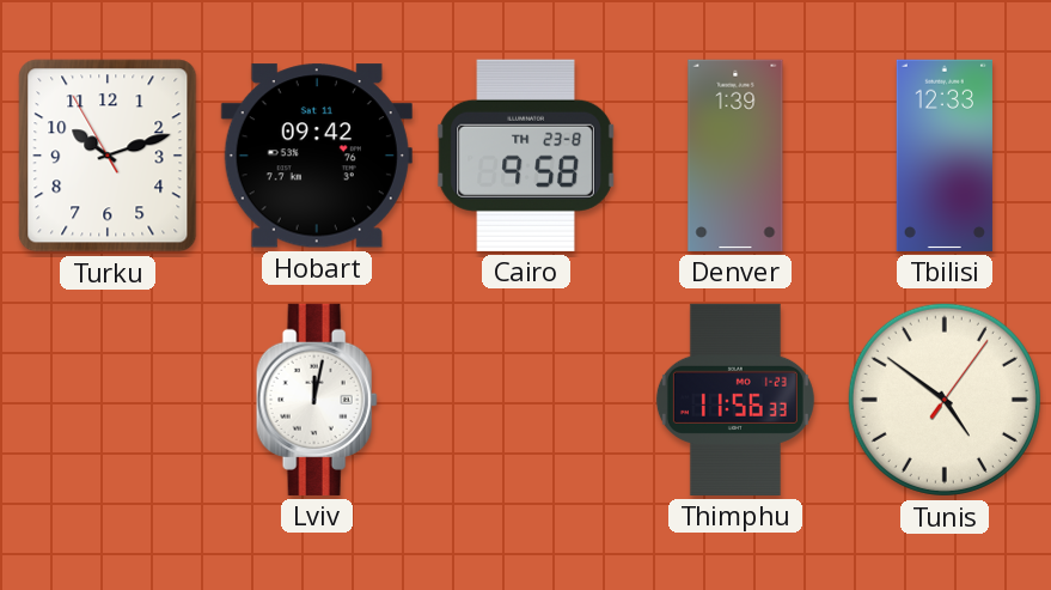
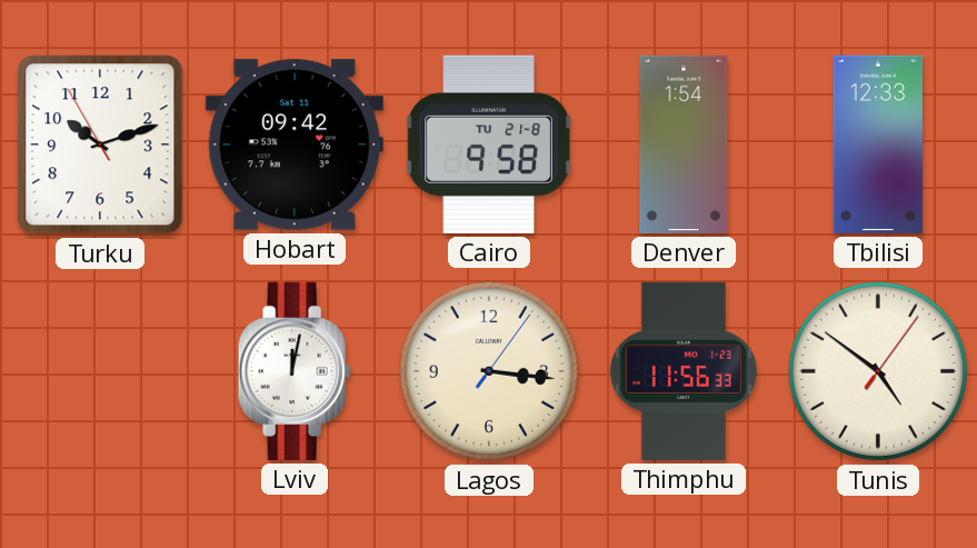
Cairo date: TH 23-8 -> TU 21-8
Denver: 1:39 -> 1:54
Lagos: none -> 3:16
